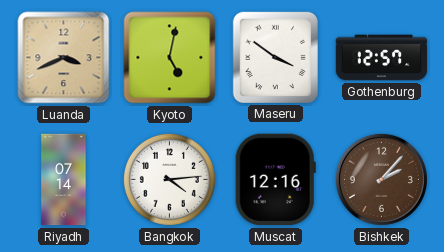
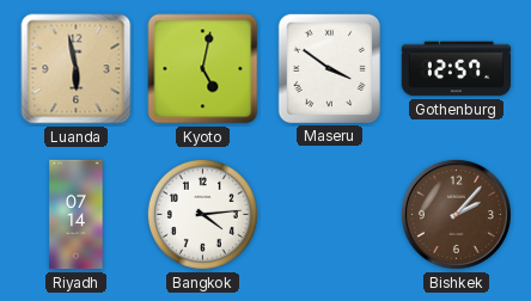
Luanda: 3:41 -> 5:58
Muscat: 12:16 -> none
